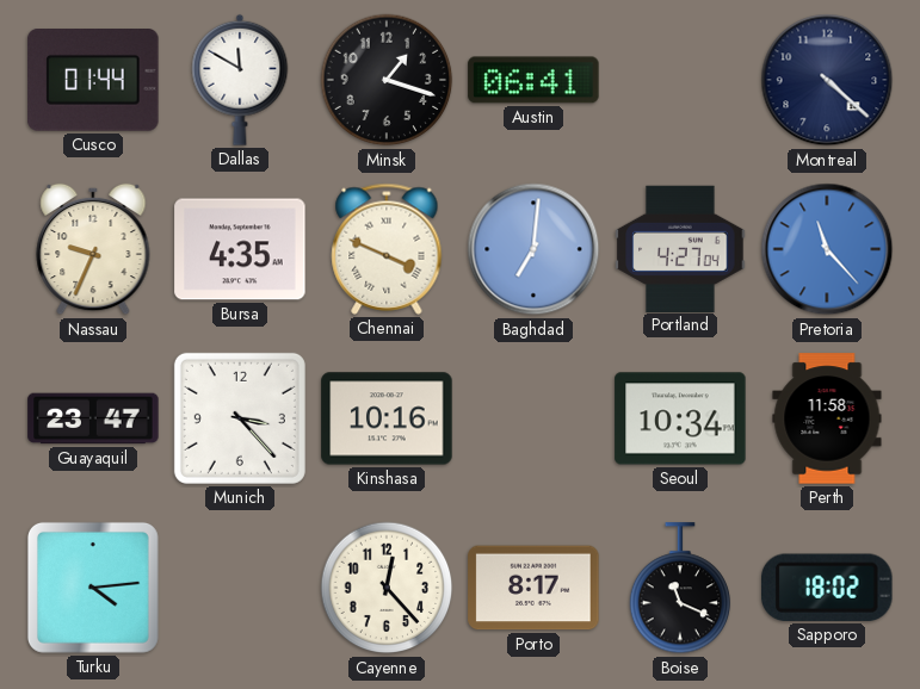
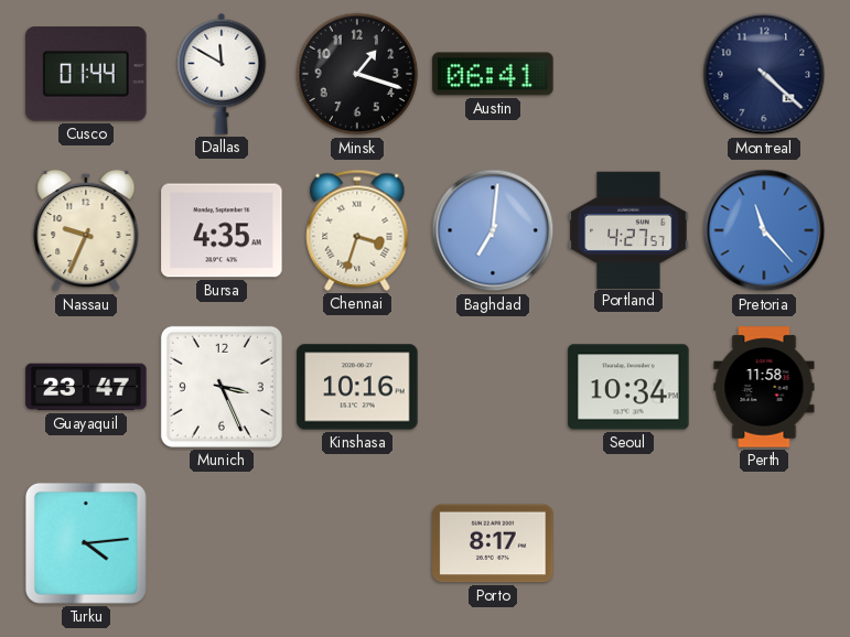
Chennai: 3:49 -> 3:33
Portland: 4:27:04 -> 4:27:57
Munich: 3:23 -> 3:26
Cayenne: 12:23 -> none
Boise: 11:19 -> none
Sapporo: 18:02 -> none
